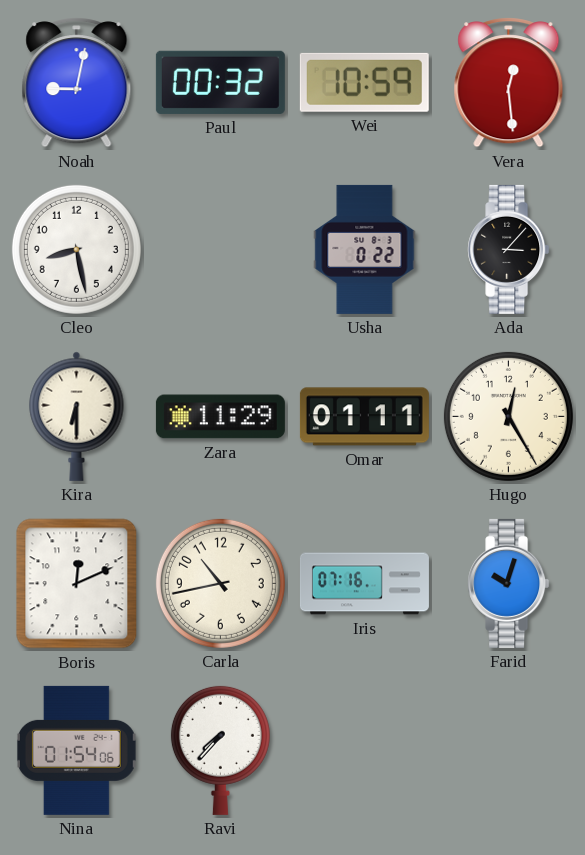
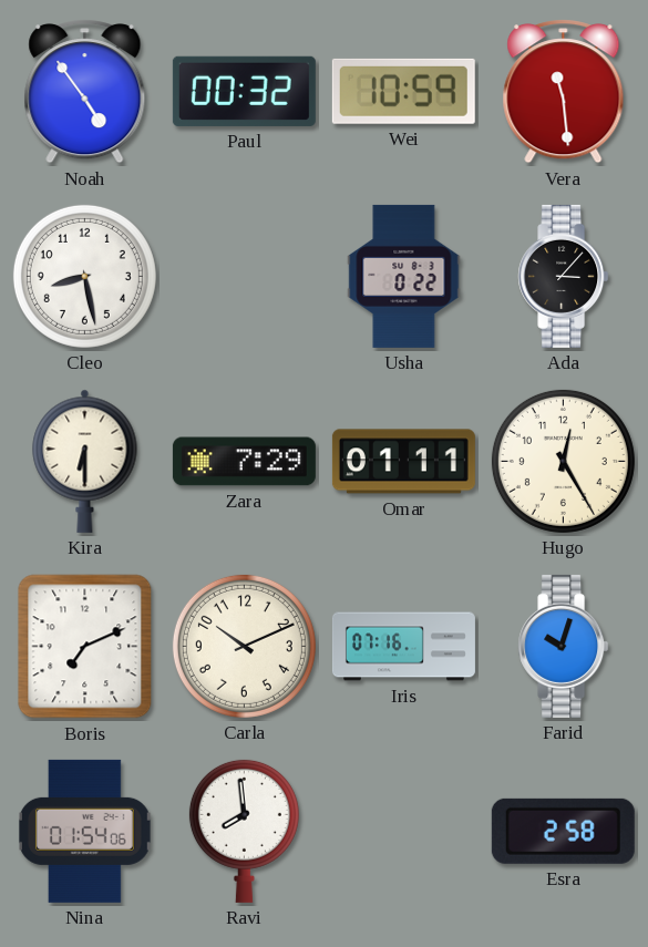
Noah: 9:02 -> 4:54
Vera: 12:29 -> 11:29
Zara: 11:29 -> 7:29
Boris: 12:11 -> 7:11
Carla: 10:43 -> 10:11
Ravi: 7:37 -> 7:59
Esra: none -> 2:58
